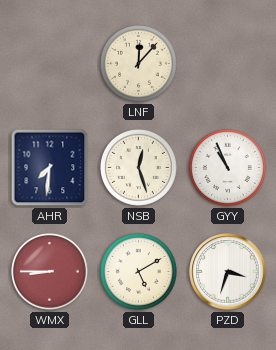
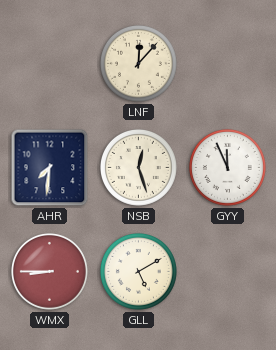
GYY: 10:56 -> 11:56
PZD: 3:33 -> none
